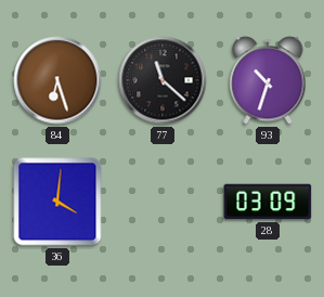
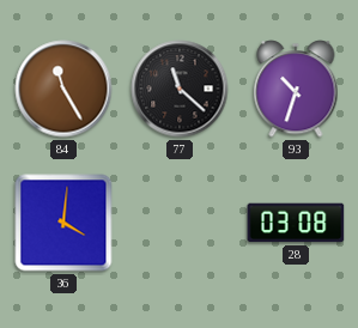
84: 6:27 -> 11:25
28: 03:09 -> 03:08
